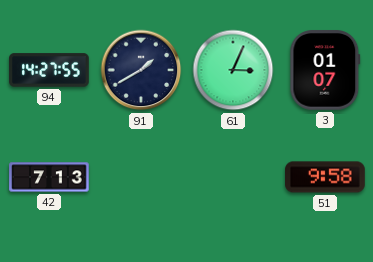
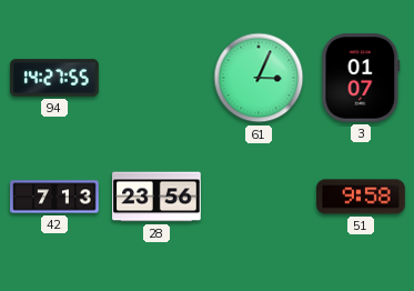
91: 1:40 -> none
28: none -> 23:56
